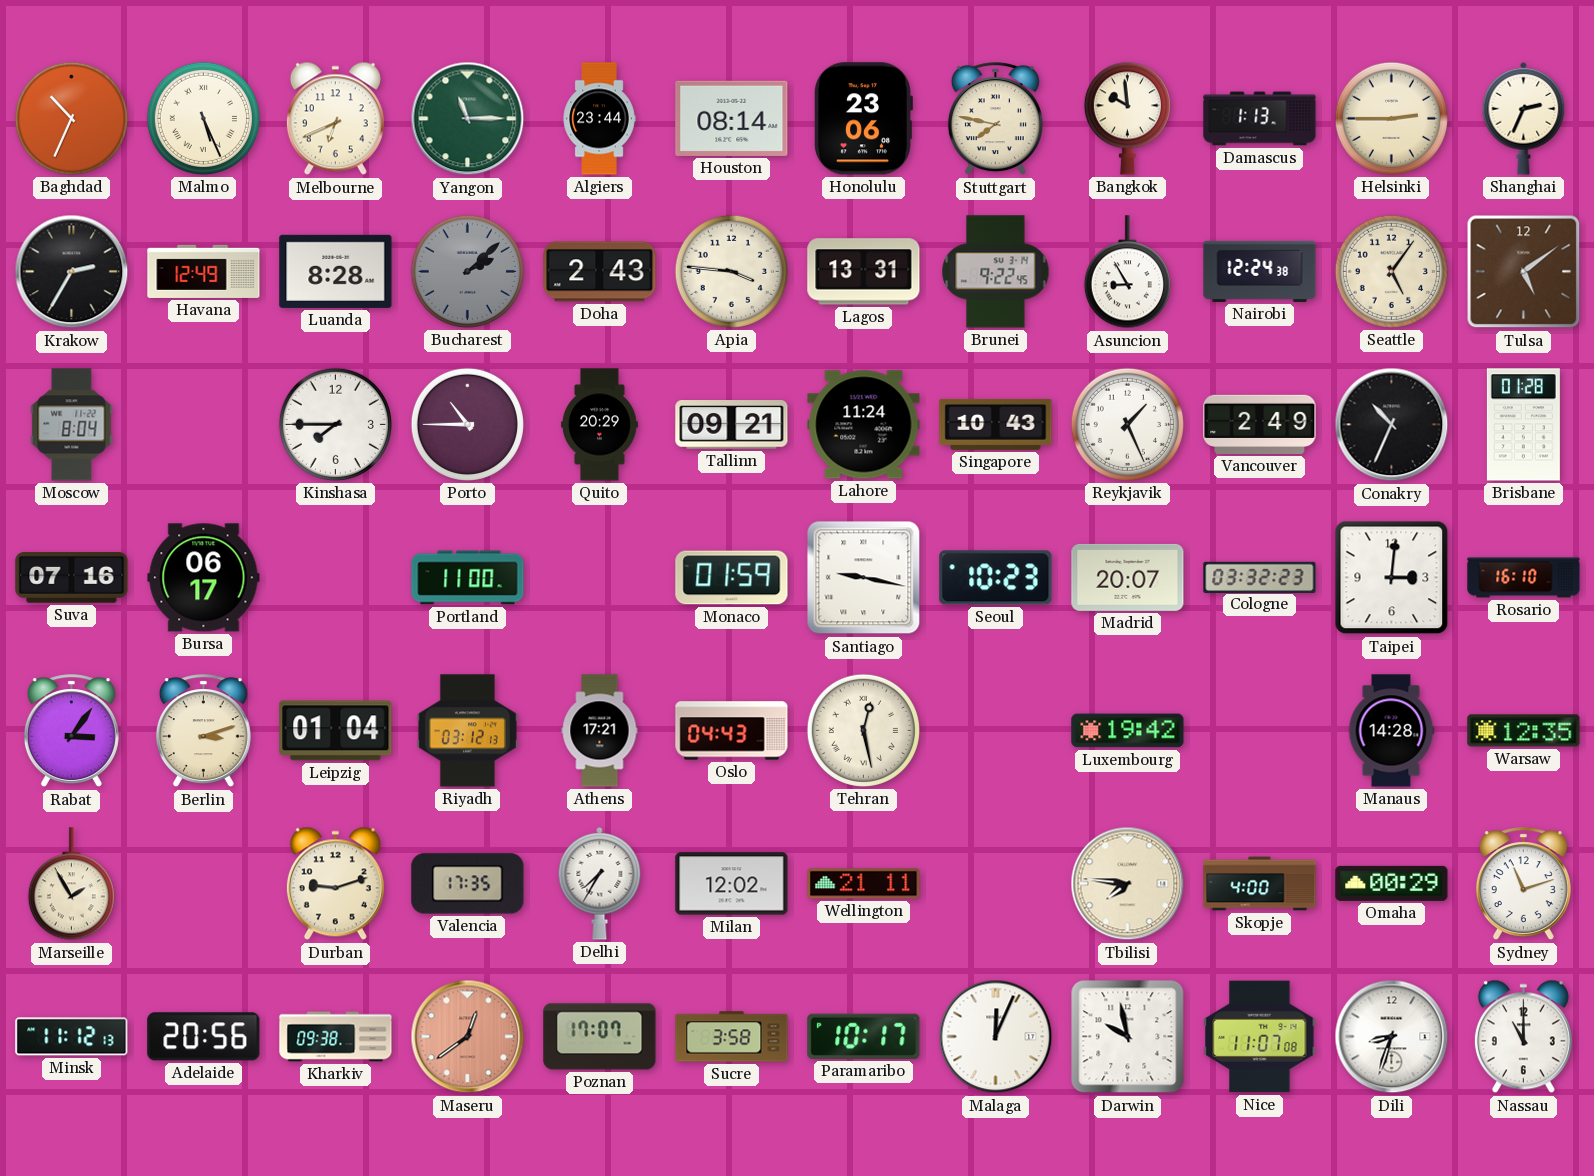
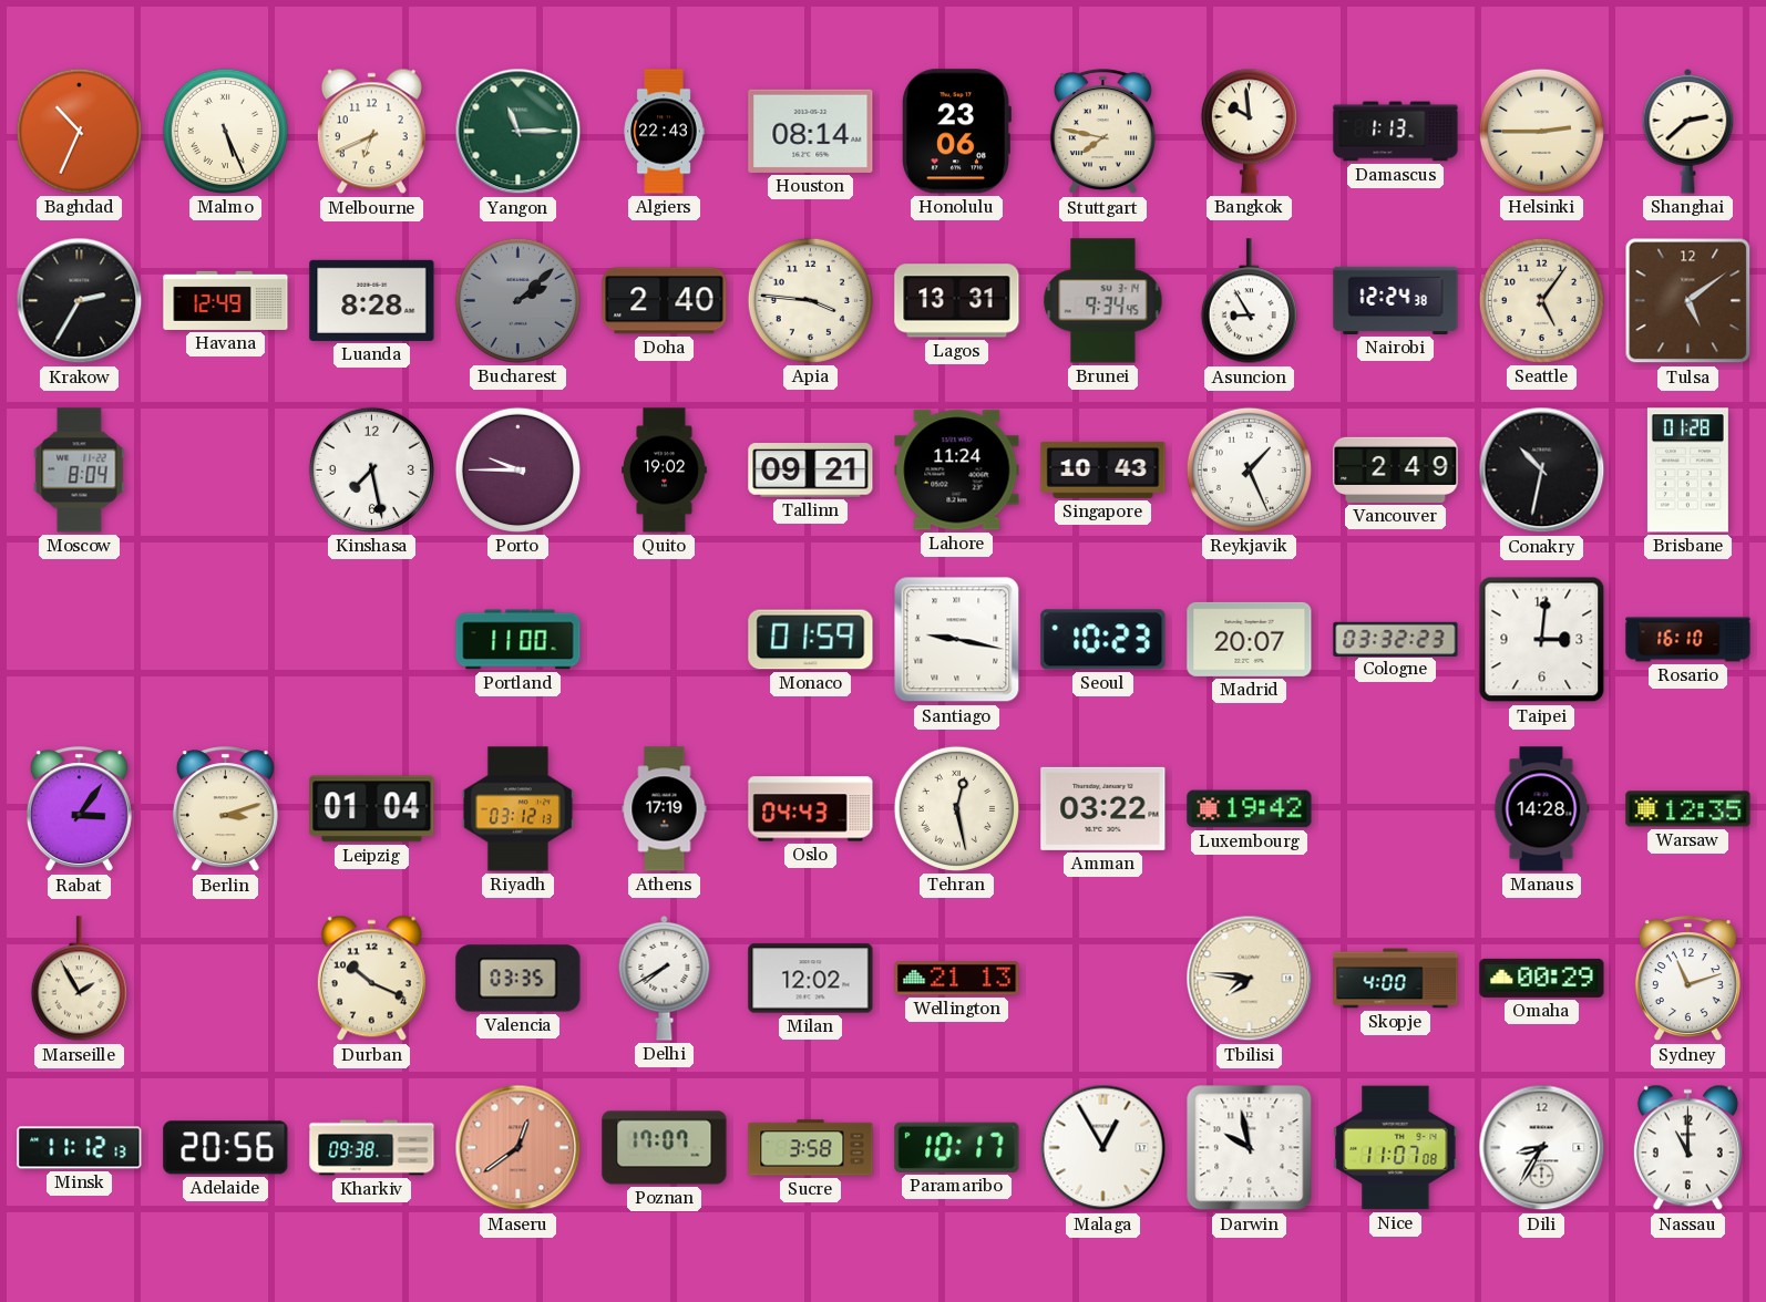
Algiers: 23:44 -> 22:43
Shanghai: 2:34 -> 2:38
Doha: 2:43 -> 2:40
Brunei: 9:22 -> 9:34
Kinshasa: 7:45 -> 7:28
Porto: 10:45 -> 9:45
Quito: 20:29 -> 19:02
Conakry: 10:34 -> 10:32
Suva: 07:16 -> none
Bursa: 06:17 -> none
Athens: 17:21 -> 17:19
Amman: none -> 03:22
Durban: 9:12 -> 10:19
Valencia: 17:35 -> 03:35
Delhi: 7:35 -> 7:40
Wellington: 21:11 -> 21:13
Malaga: 12:04 -> 12:55
Dili: 8:33 -> 8:35
